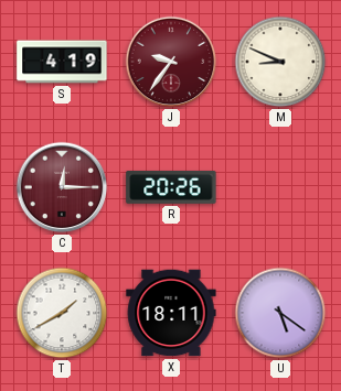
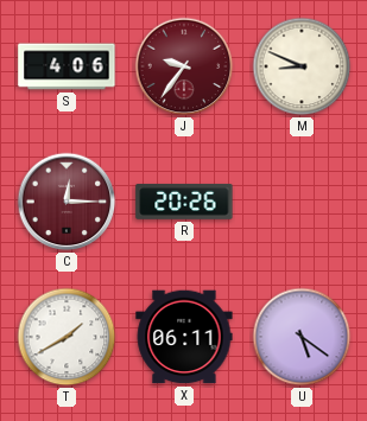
S: 4:19 -> 4:06
X: 18:11 -> 06:11
